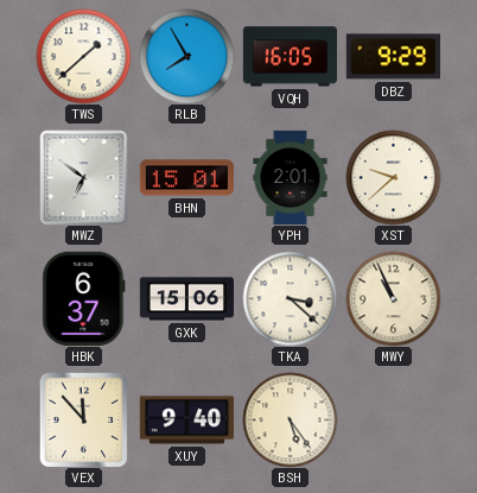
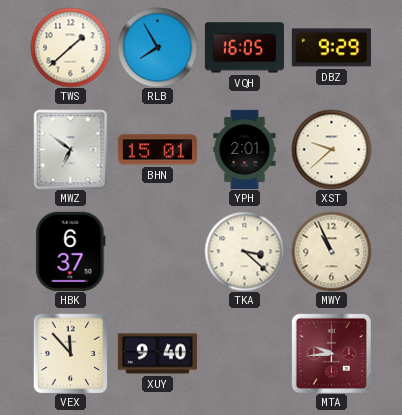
GXK: 15:06 -> none
BSH: 5:24 -> none
MTA: none -> 9:44
